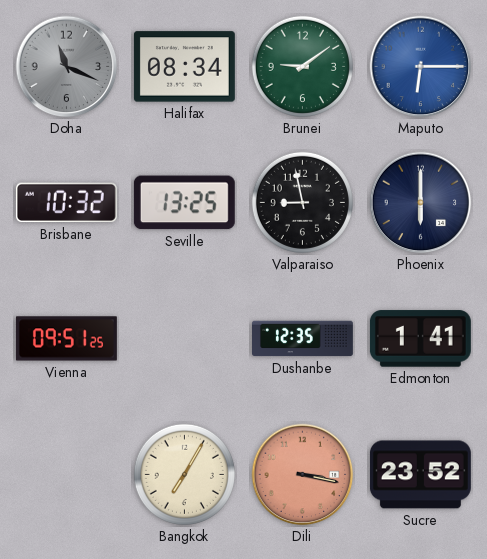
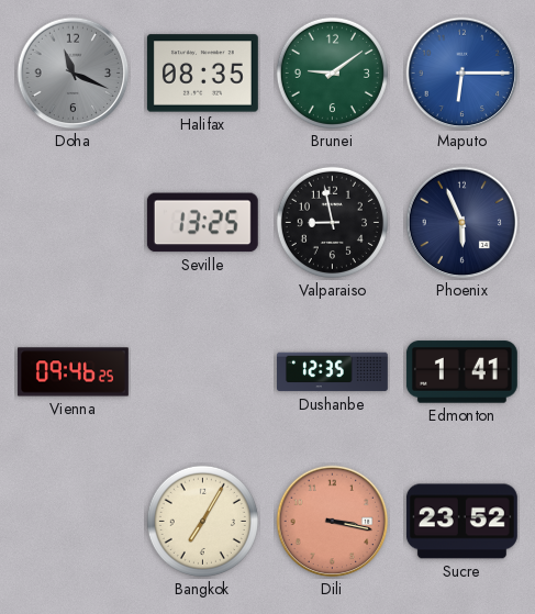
Halifax: 08:34 -> 08:35
Brisbane: 10:32 -> none
Phoenix: 6:00 -> 5:56
Vienna: 09:51 -> 09:46
